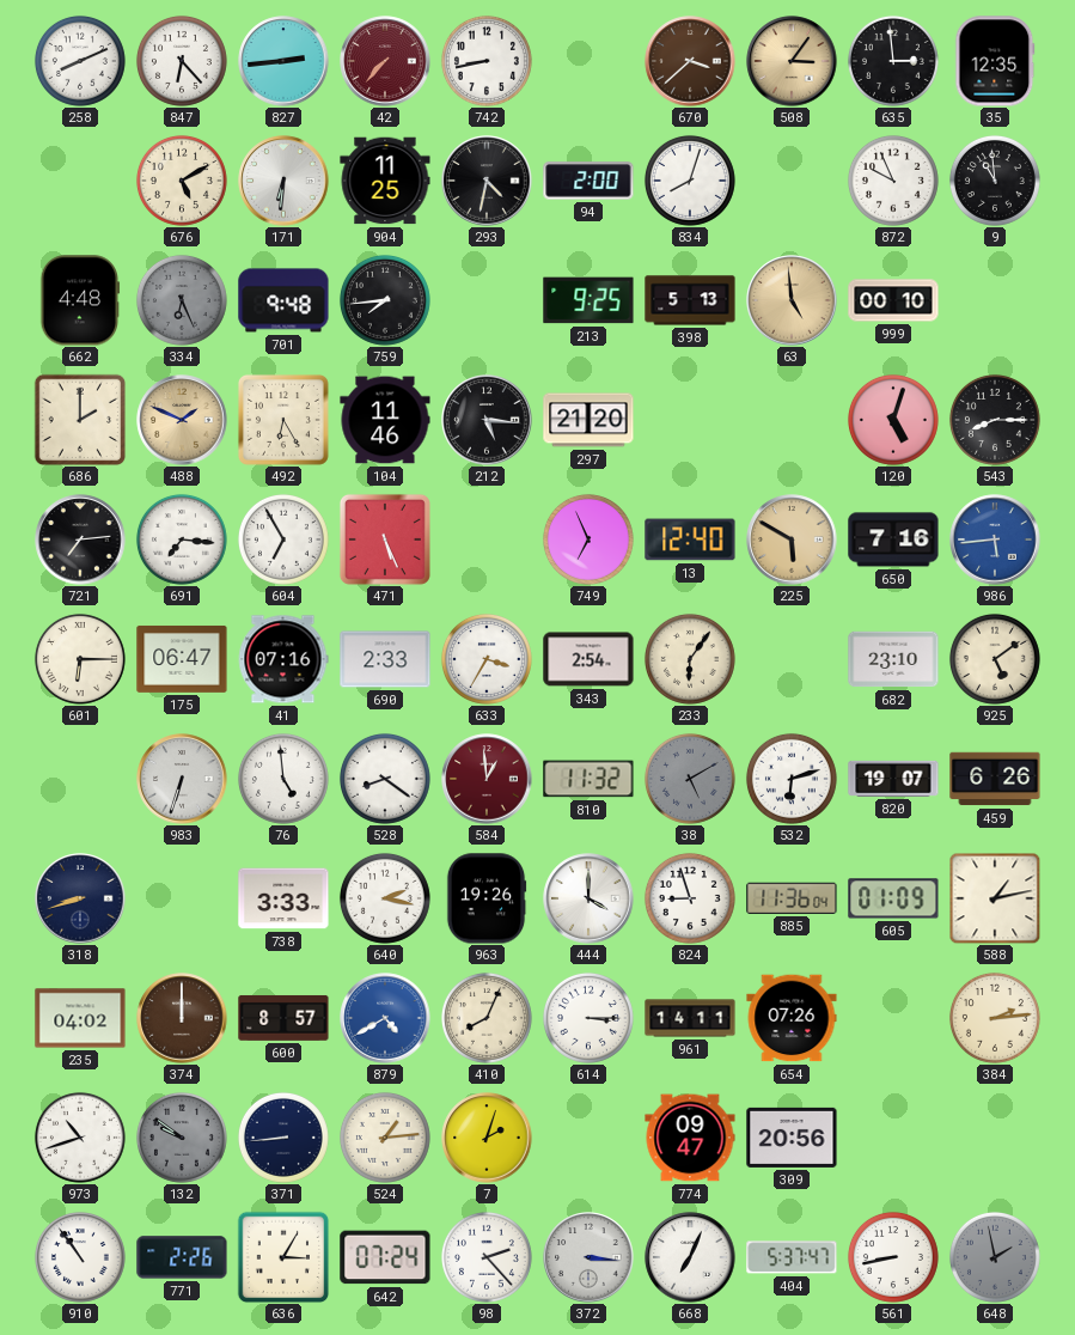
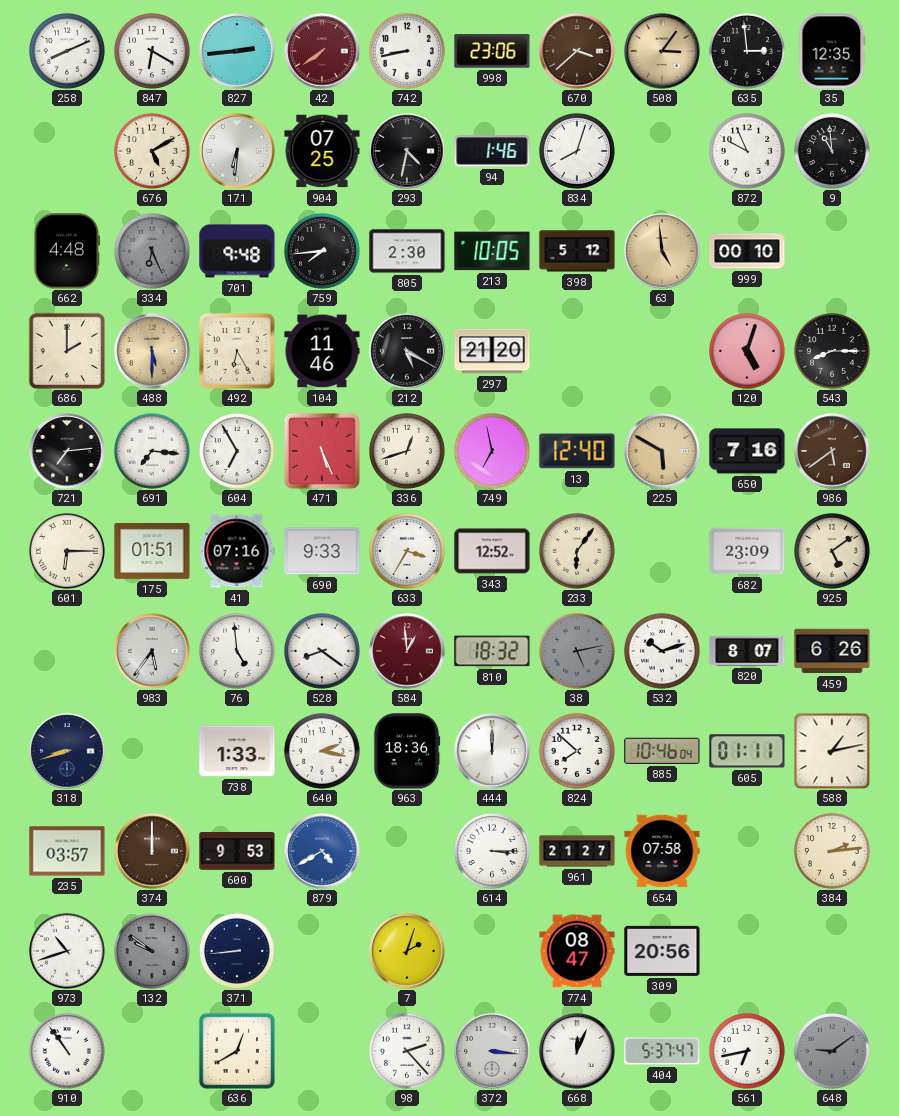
847: 6:23 -> 6:20
42: 7:37 -> 7:39
998: none -> 23:06
904: 11:25 -> 07:25
94: 2:00 -> 1:46
805: none -> 2:30
213: 9:25 -> 10:05
398: 5:13 -> 5:12
488: 1:49 -> 5:30
212: 5:16 -> 5:20
336: none -> 12:42
749: 6:56 -> 6:58
986: 5:44 -> 5:39
986 dial: blue -> brown
175: 06:47 -> 01:51
690: 2:33 -> 9:33
343: 2:54 -> 12:52
682: 23:10 -> 23:09
983: 6:33 -> 5:36
810: 11:32 -> 18:32
38: 5:10 -> 5:13
532: 6:12 -> 10:12
820: 19:07 -> 8:07
738: 3:33 -> 1:33
963: 19:26 -> 18:36
444: 4:00 -> 12:00
824: 8:57 -> 7:52
885: 11:36 -> 10:46
605: 01:09 -> 01:11
235: 04:02 -> 03:57
600: 8:57 -> 9:53
410: 8:04 -> none
961: 14:11 -> 21:27
654: 07:26 -> 07:58
524: 1:14 -> none
774: 09:47 -> 08:47
771: 2:26 -> none
636: 3:05 -> 12:40
642: 07:24 -> none
668: 7:04 -> 12:04
561: 8:43 -> 6:43
648: 1:58 -> 9:09
